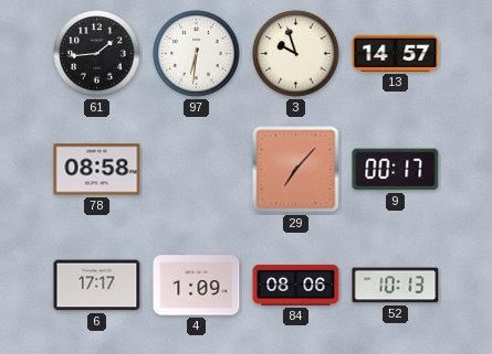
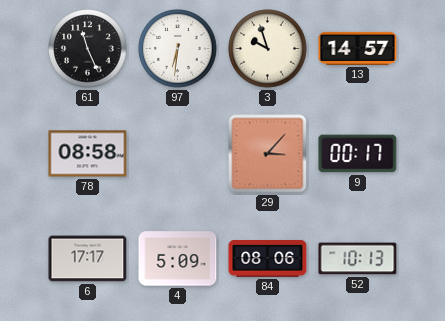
61: 1:44 -> 11:26
29: 7:07 -> 3:07
4: 1:09 -> 5:09
